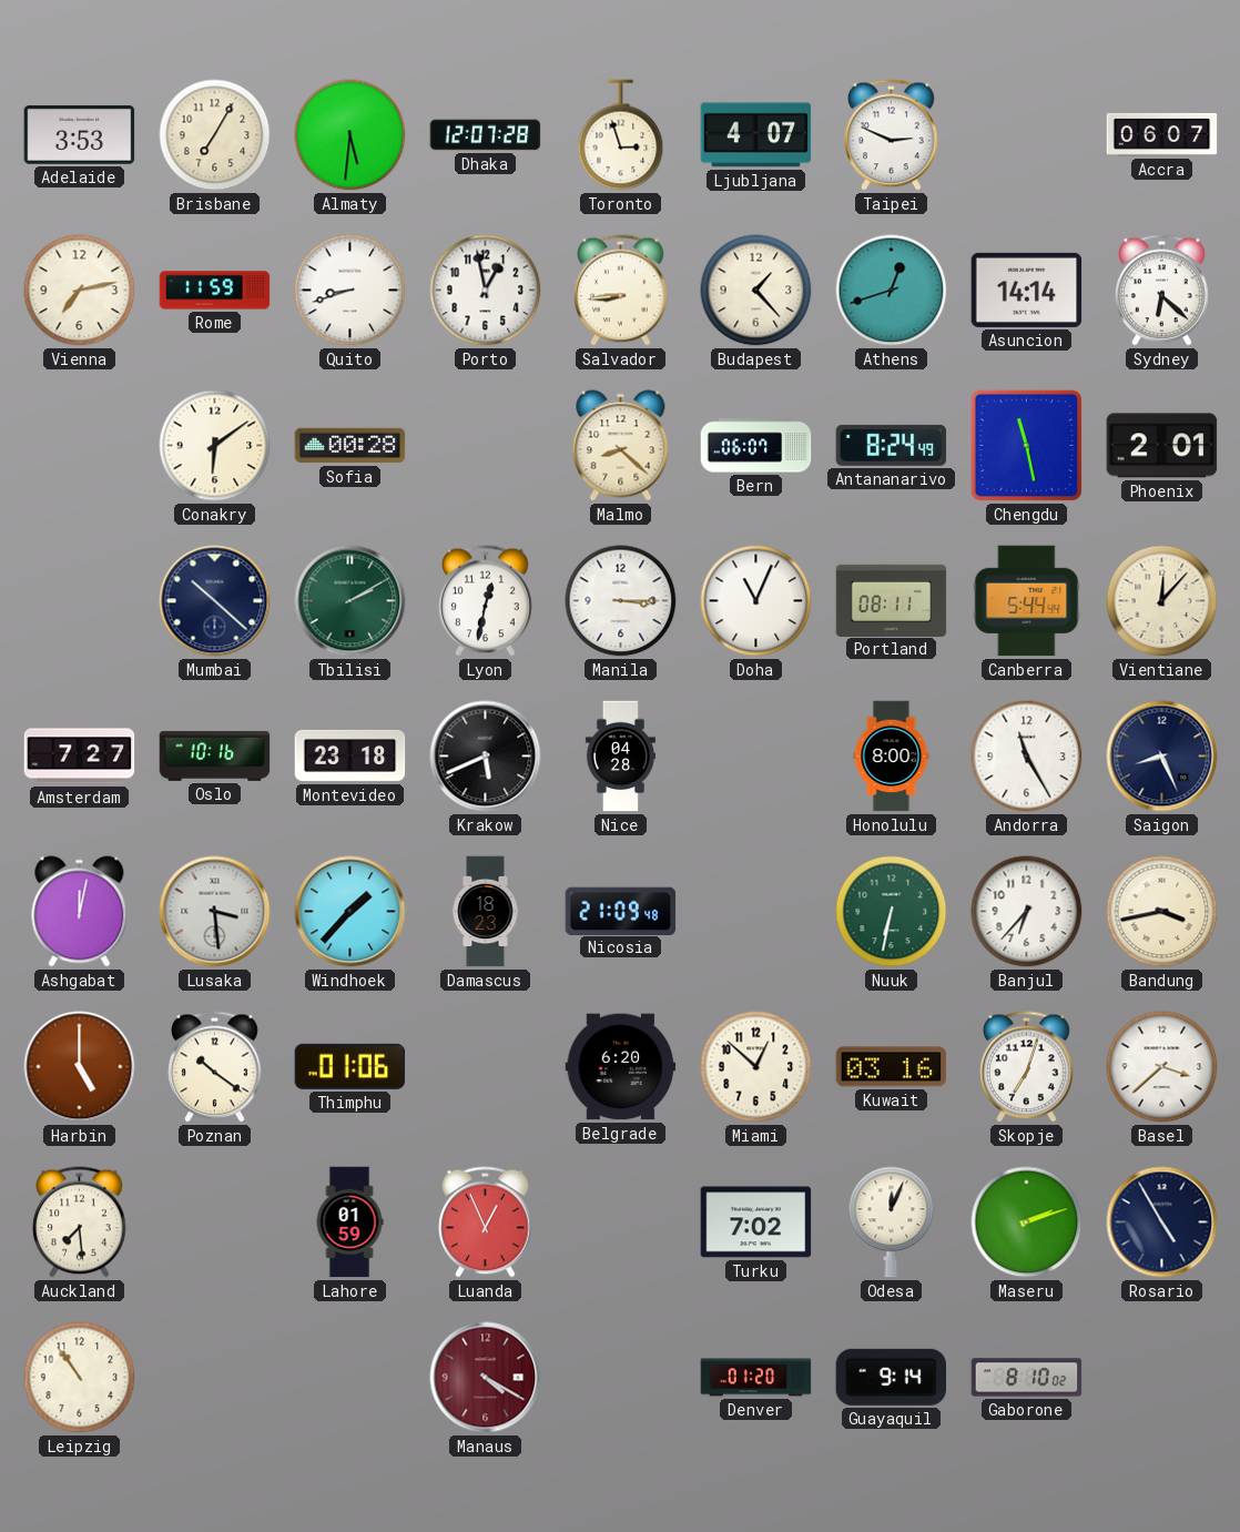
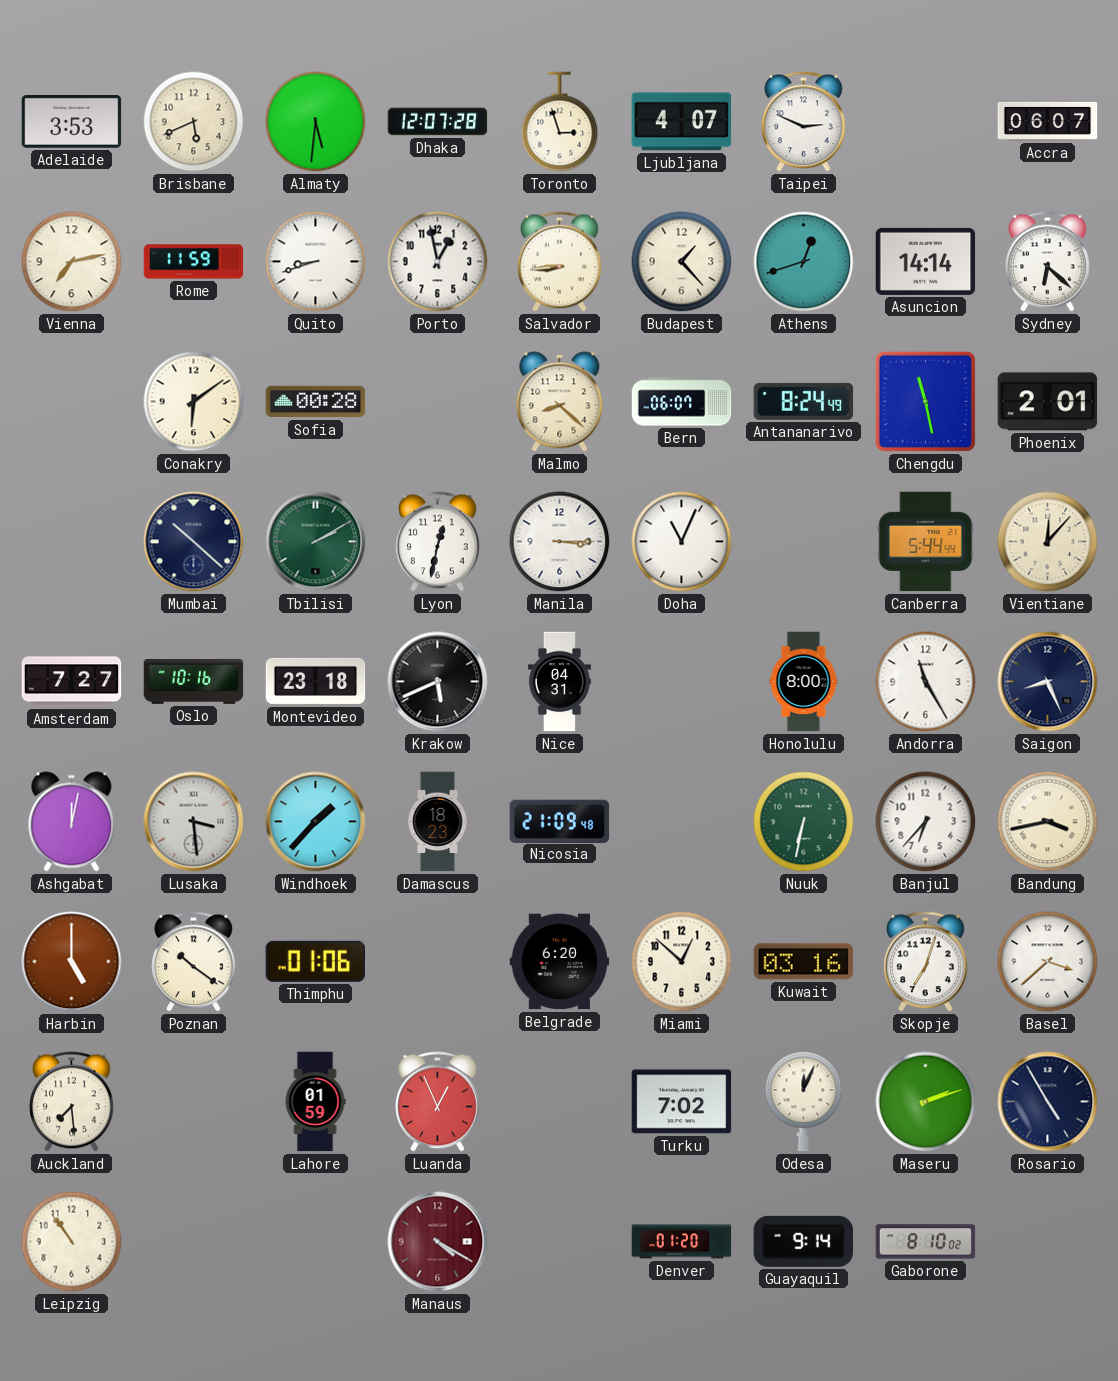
Brisbane: 7:05 -> 5:41
Portland: 08:11 -> none
Nice: 04:28 -> 04:31
